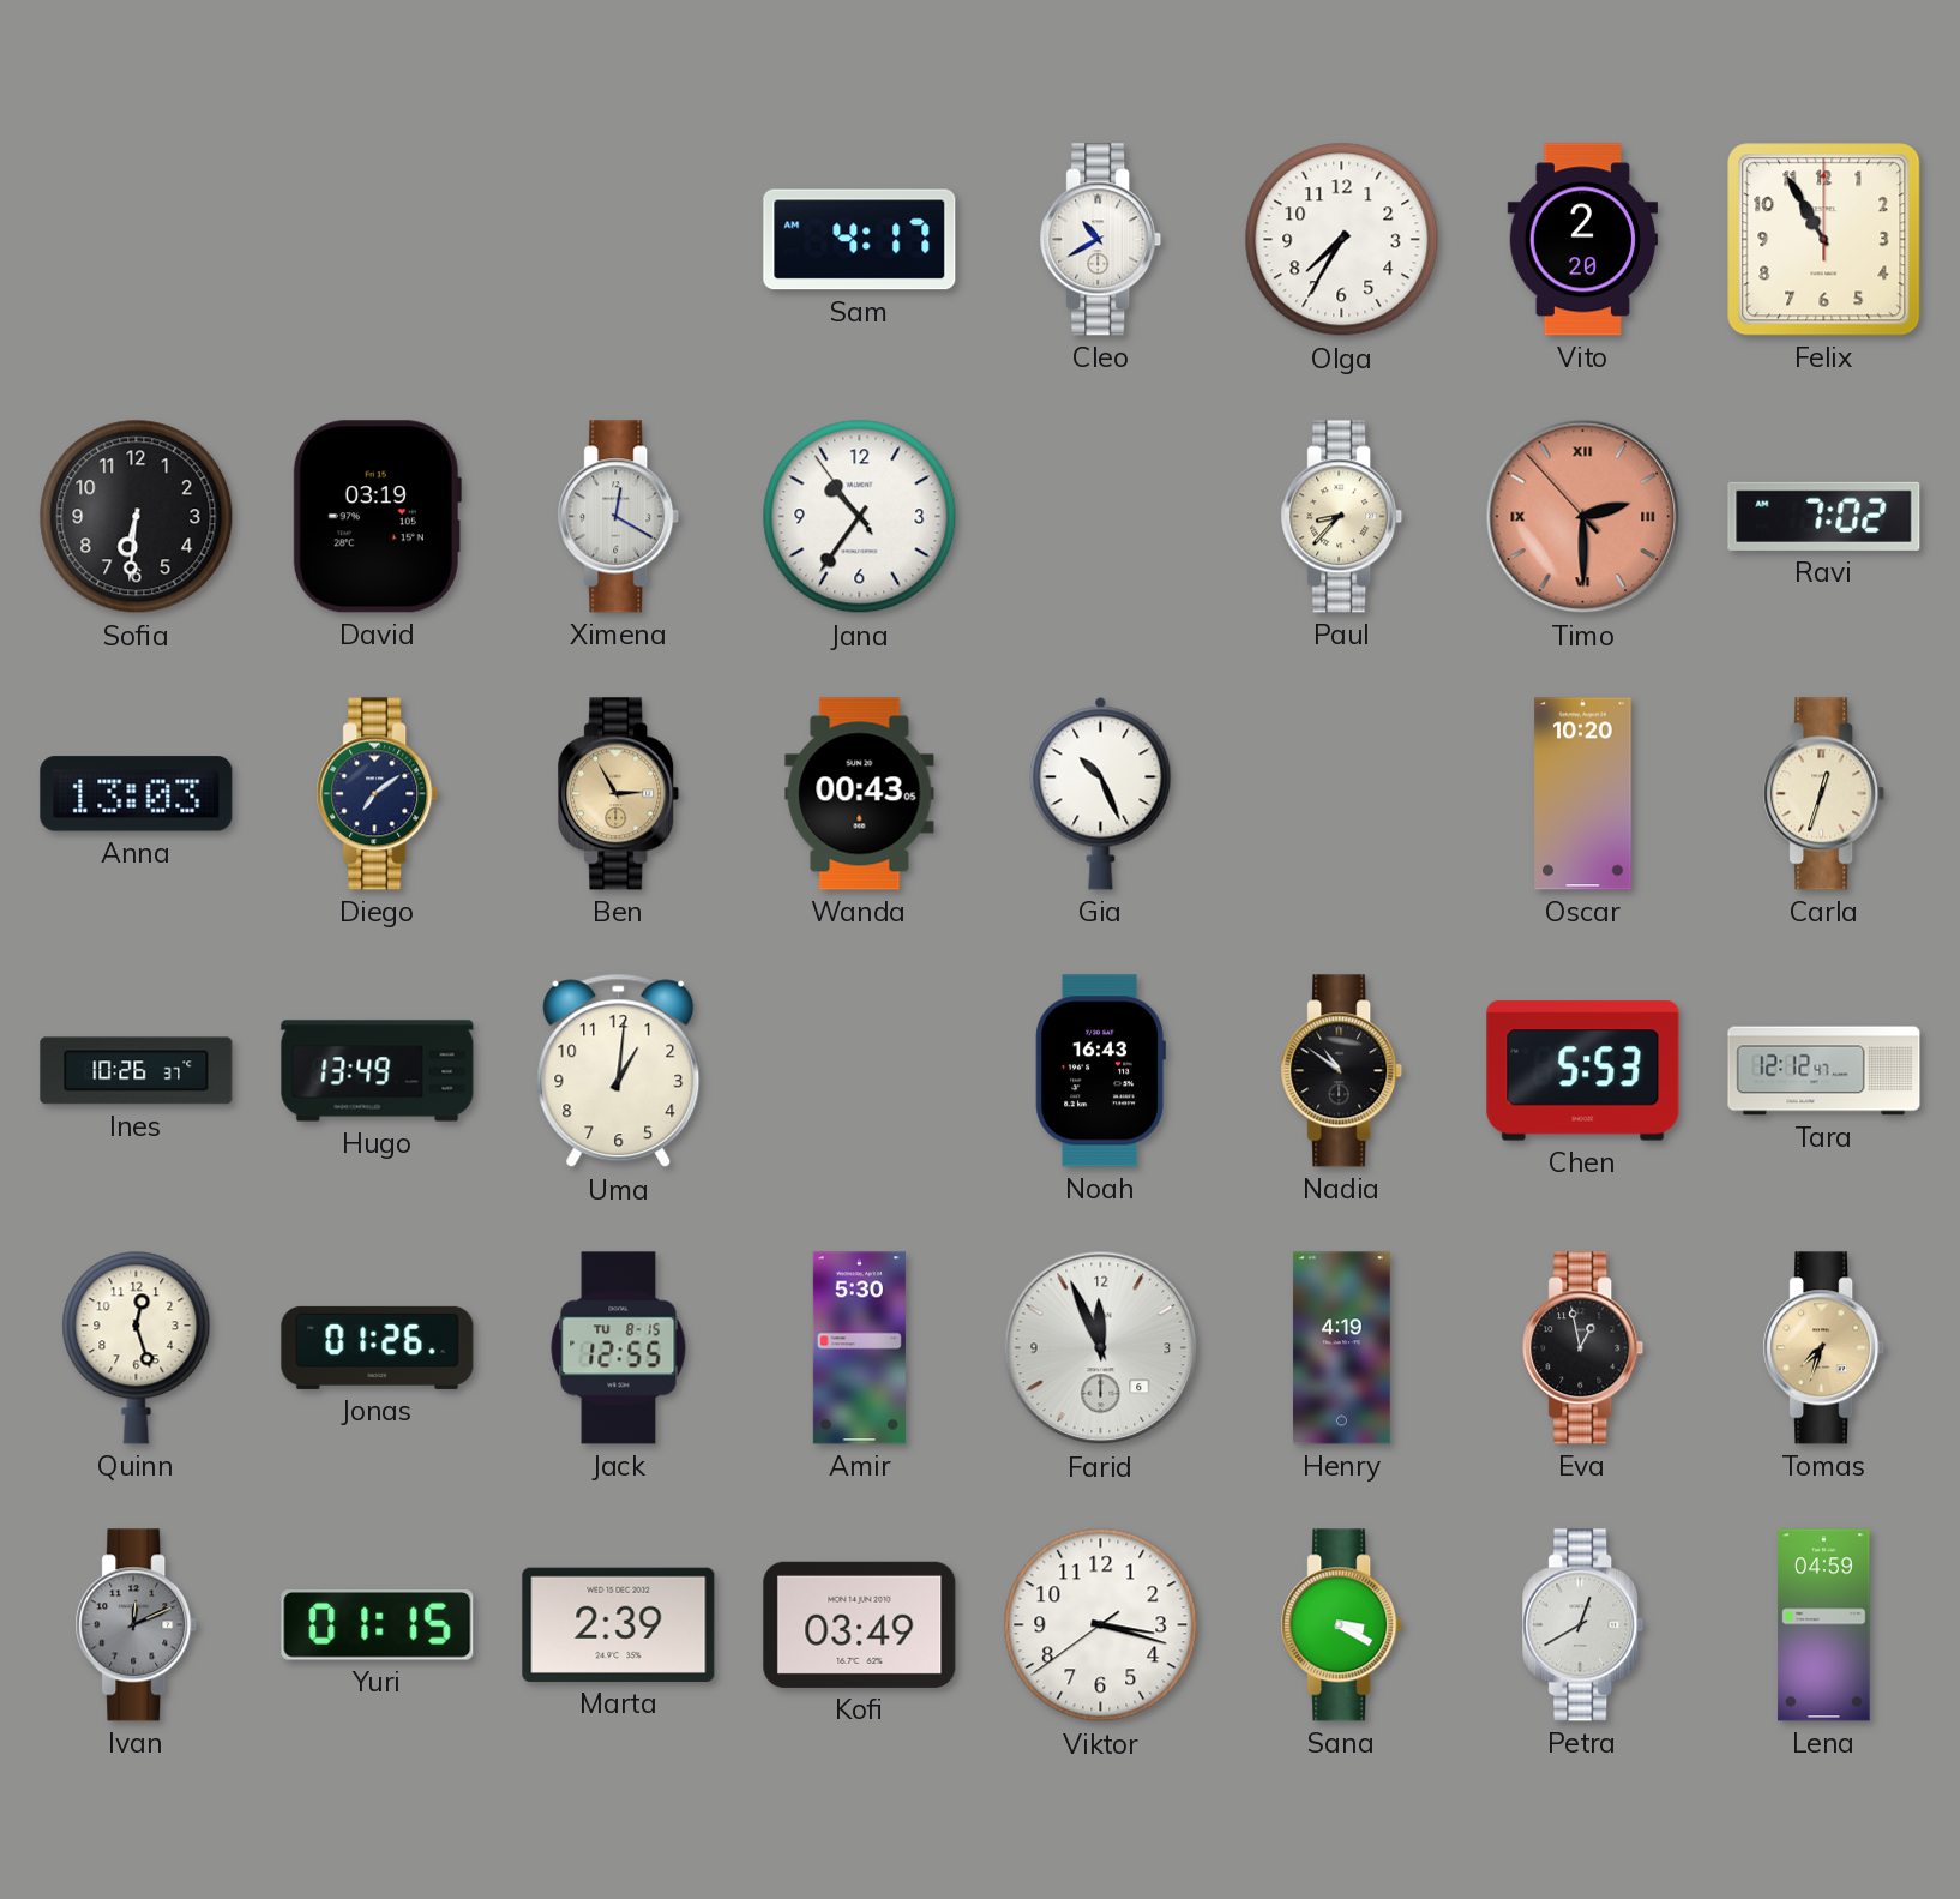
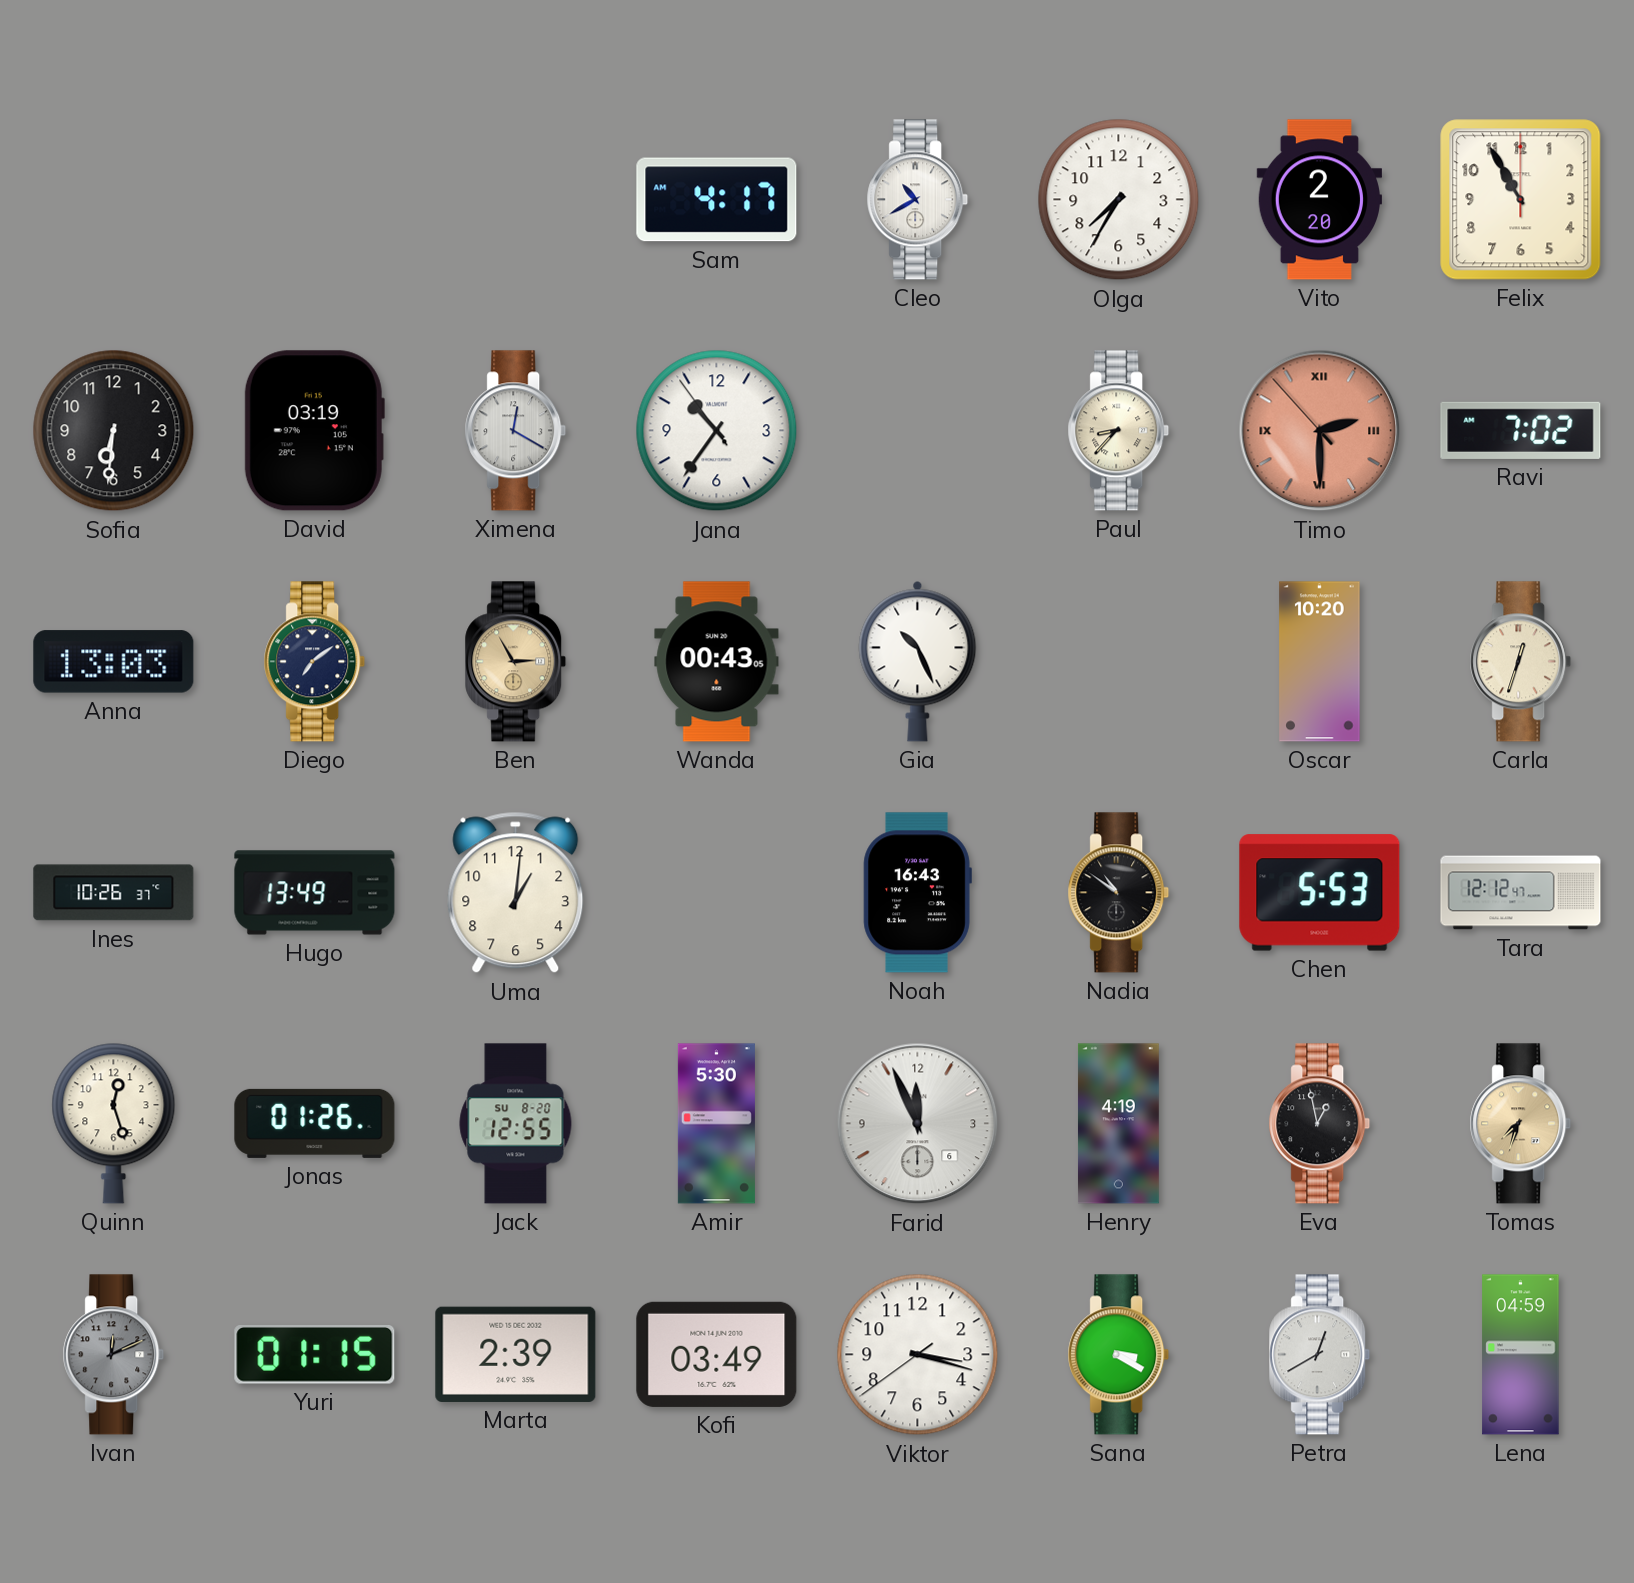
Jack date: TU 8-15 -> SU 8-20
